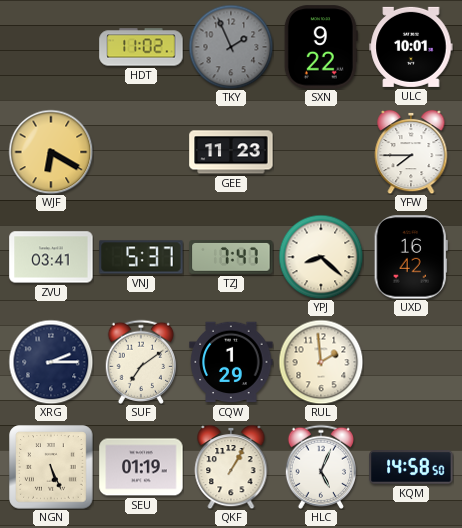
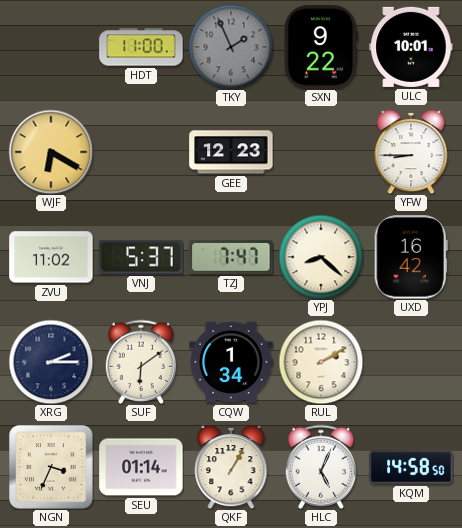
HDT: 11:02 -> 11:00
GEE: 11:23 -> 12:23
YFW: 7:45 -> 8:45
ZVU: 03:41 -> 11:02
SUF: 7:09 -> 6:09
CQW: 1:29 -> 1:34
RUL: 1:59 -> 2:10
NGN: 5:26 -> 3:34
SEU: 01:19 -> 01:14
